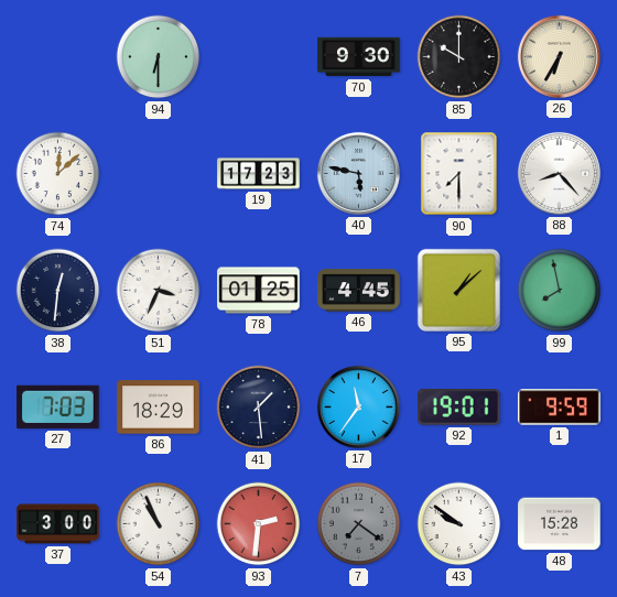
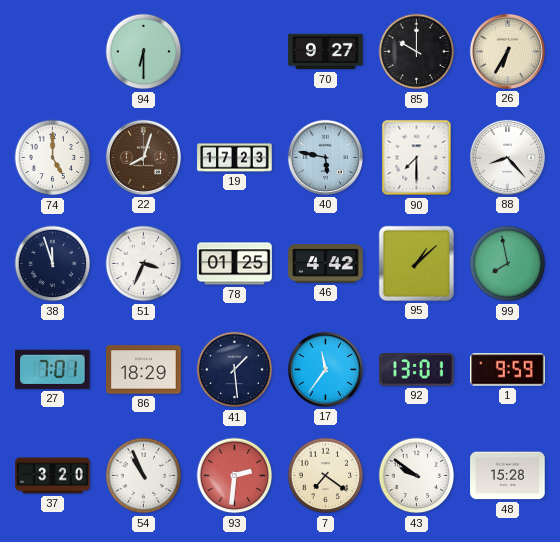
70: 9:30 -> 9:27
74: 12:08 -> 5:00
22: none -> 8:03
38: 12:31 -> 11:57
46: 4:45 -> 4:42
27: 7:03 -> 7:01
92: 19:01 -> 13:01
37: 3:00 -> 3:20
7 dial: grey -> cream
